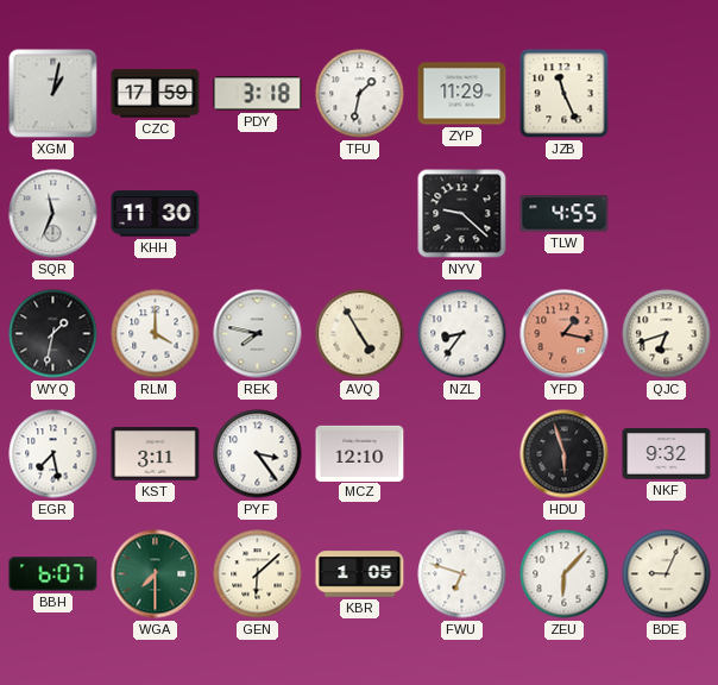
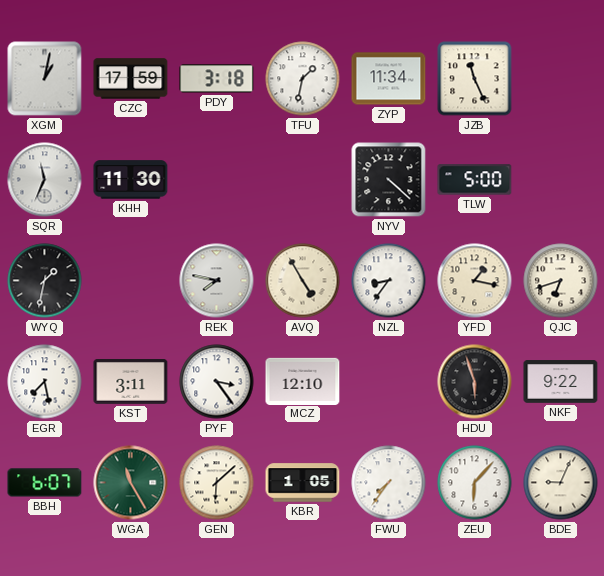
ZYP: 11:29 -> 11:34
NYV: 9:22 -> 4:22
TLW: 4:55 -> 5:00
RLM: 4:00 -> none
YFD dial: salmon -> cream
NKF: 9:32 -> 9:22
WGA: 7:30 -> 11:25
FWU: 6:48 -> 7:36
